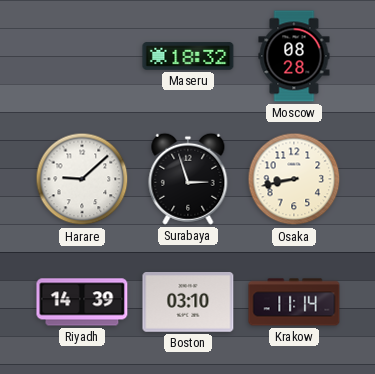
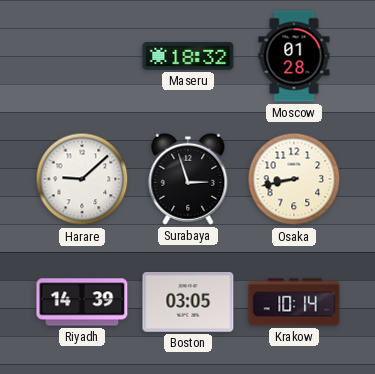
Moscow: 08:28 -> 01:28
Boston: 03:10 -> 03:05
Krakow: 11:14 -> 10:14
